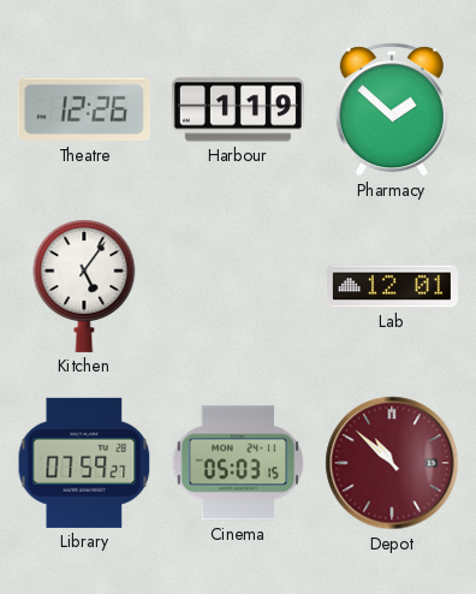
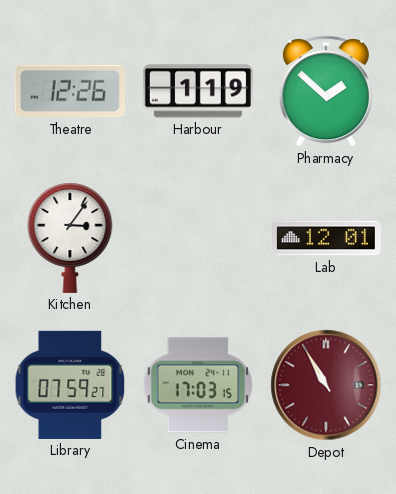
Kitchen: 5:06 -> 3:06
Cinema: 05:03 -> 17:03
Depot: 10:52 -> 10:55
